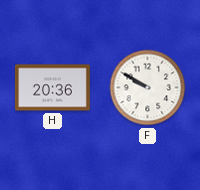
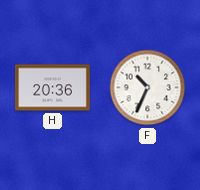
F: 9:50 -> 10:34
